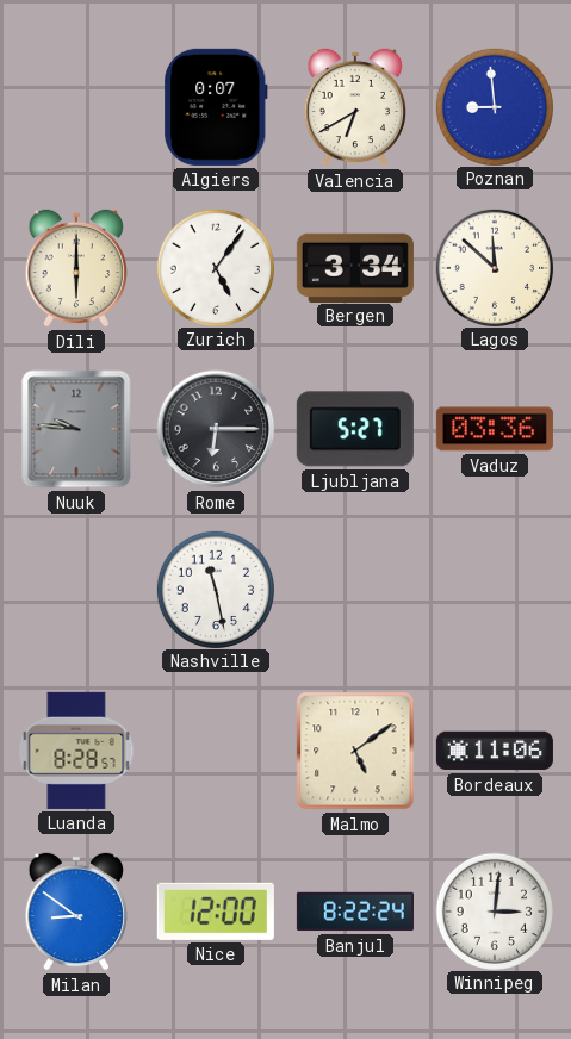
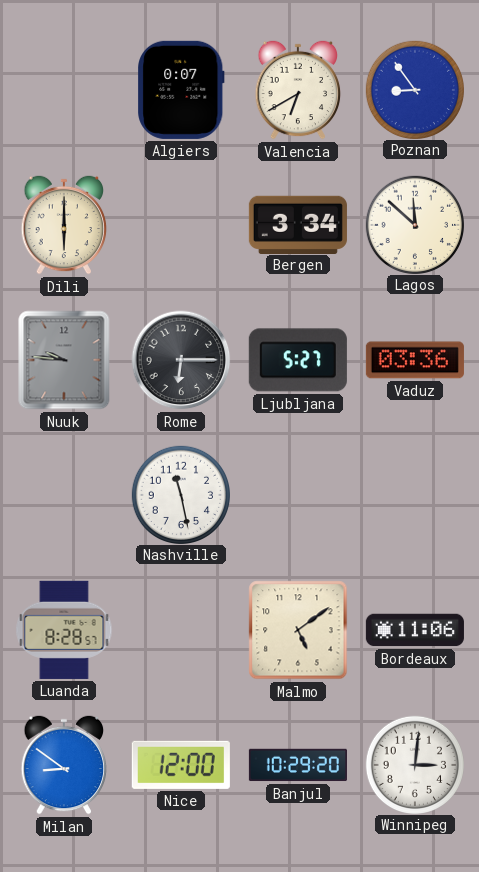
Poznan: 8:59 -> 8:54
Zurich: 5:06 -> none
Banjul: 8:22 -> 10:29
